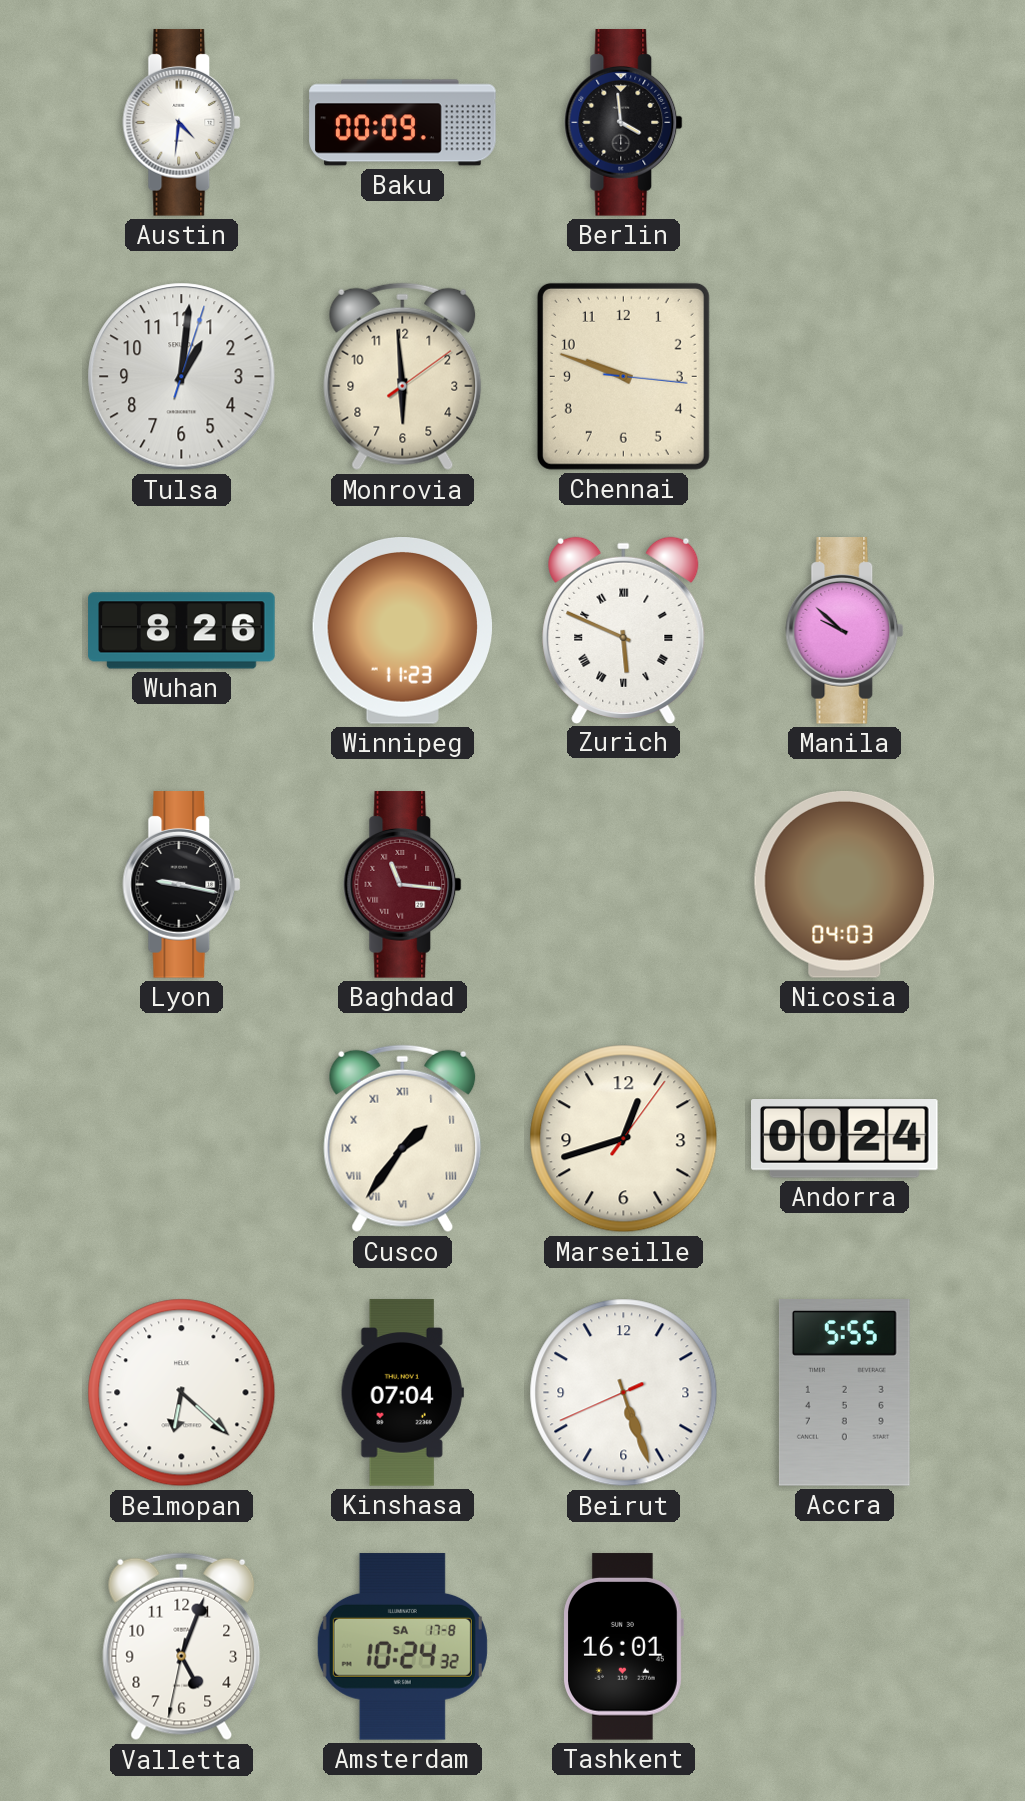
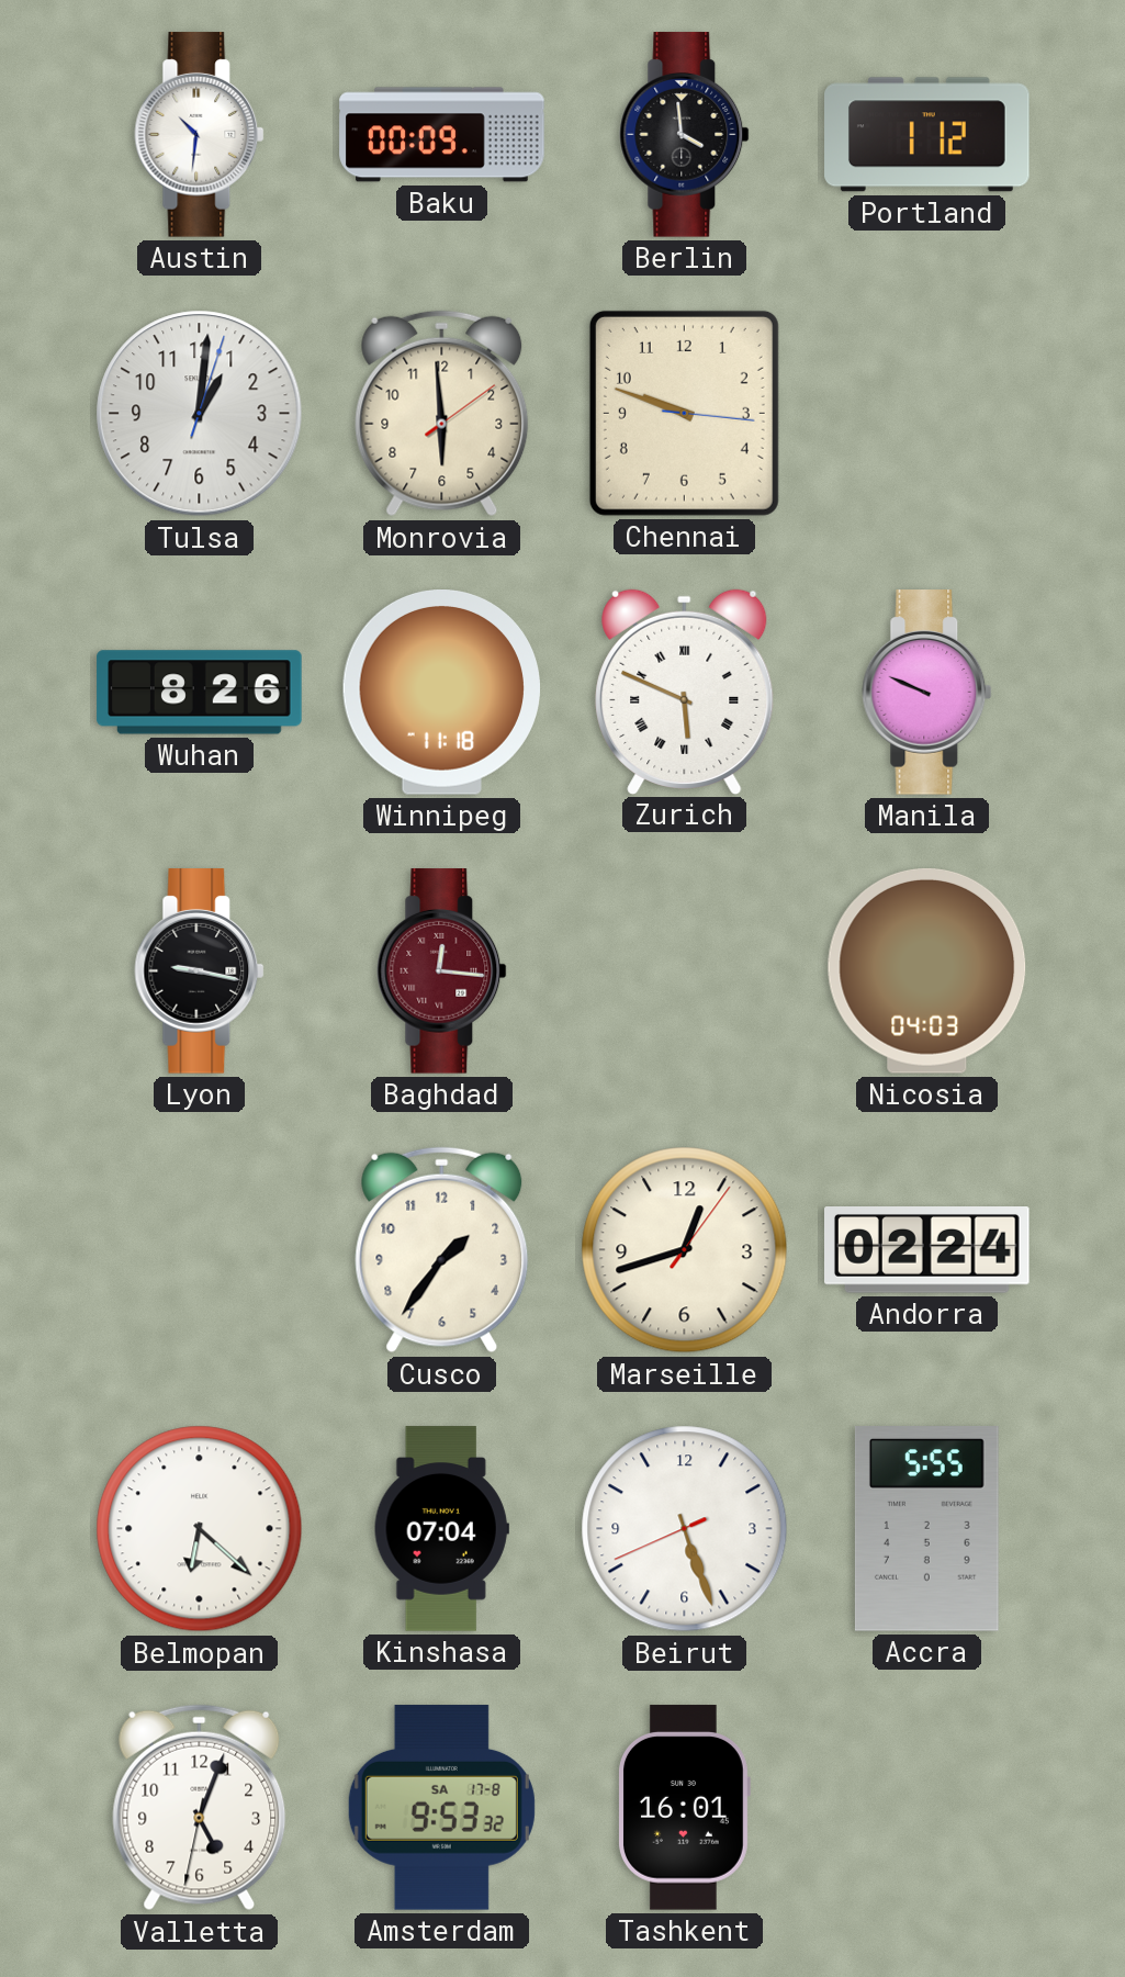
Austin: 4:31 -> 10:31
Portland: none -> 1:12
Winnipeg: 11:23 -> 11:18
Manila: 9:52 -> 9:49
Baghdad: 11:16 -> 12:16
Cusco numerals: Roman -> Arabic
Andorra: 00:24 -> 02:24
Amsterdam: 10:24 -> 9:53
